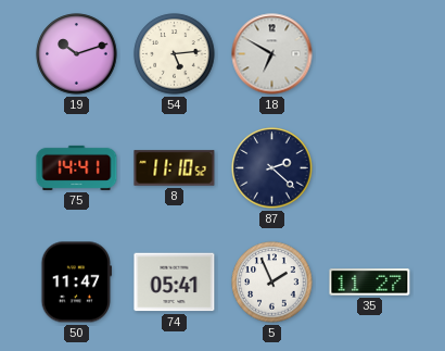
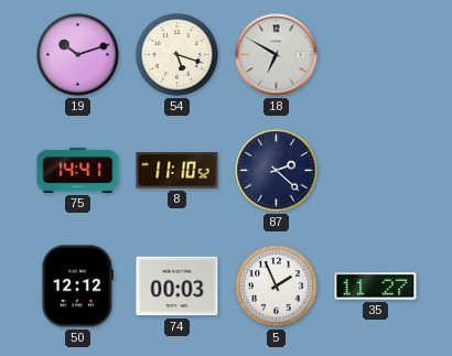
54: 5:14 -> 5:18
50: 11:47 -> 12:12
74: 05:41 -> 00:03
